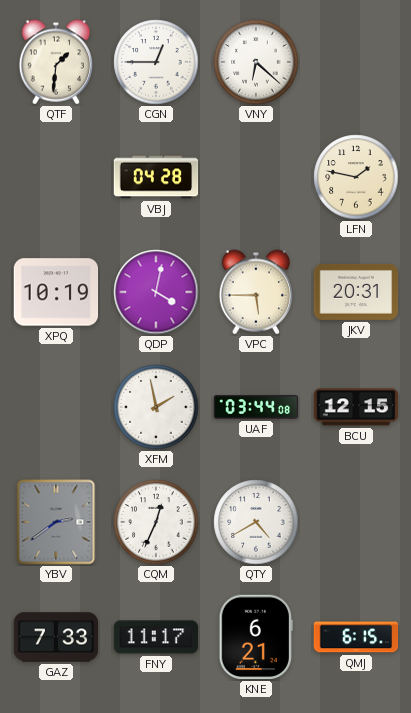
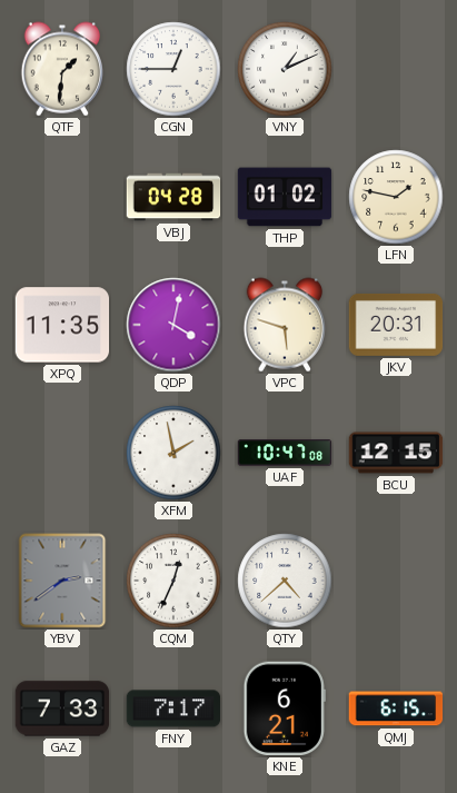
VNY: 6:22 -> 1:11
THP: none -> 01:02
XPQ: 10:19 -> 11:35
VPC: 5:45 -> 5:48
UAF: 03:44 -> 10:47
QTY: 4:40 -> 4:38
FNY: 11:17 -> 7:17
